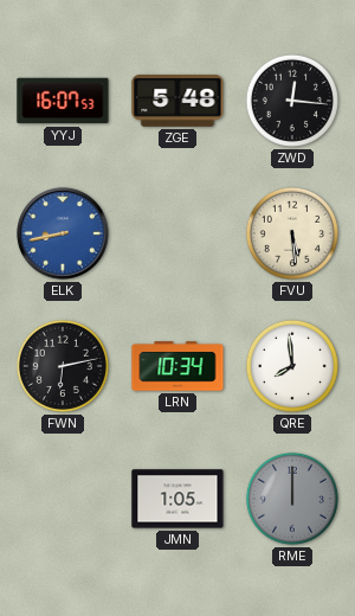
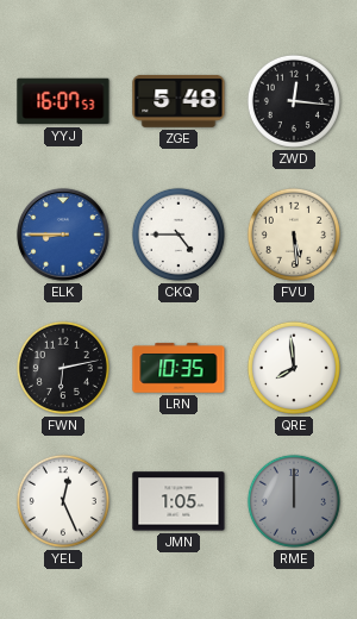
ELK: 8:43 -> 8:45
CKQ: none -> 4:45
LRN: 10:34 -> 10:35
YEL: none -> 12:26
